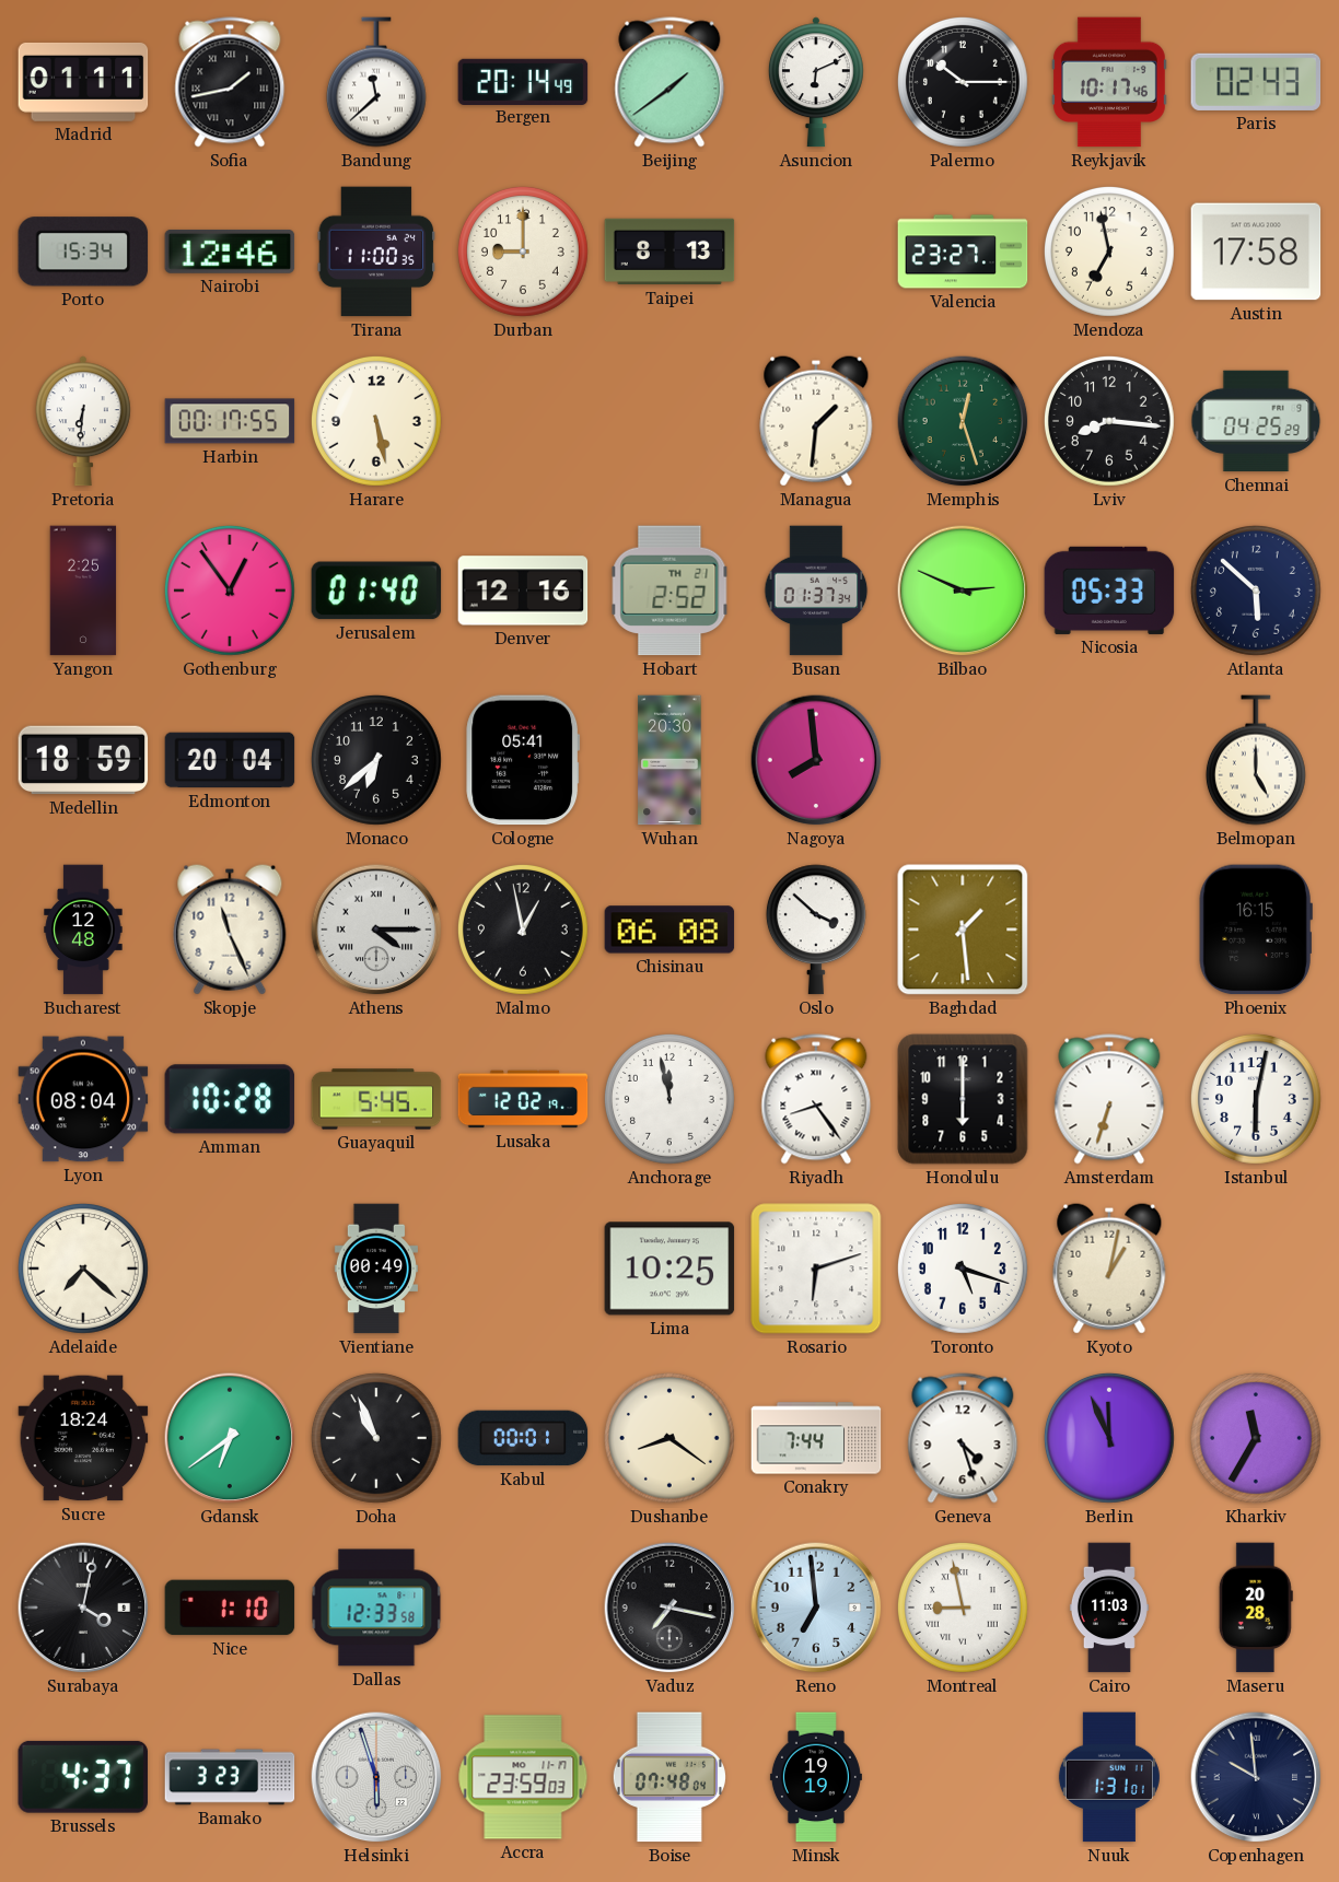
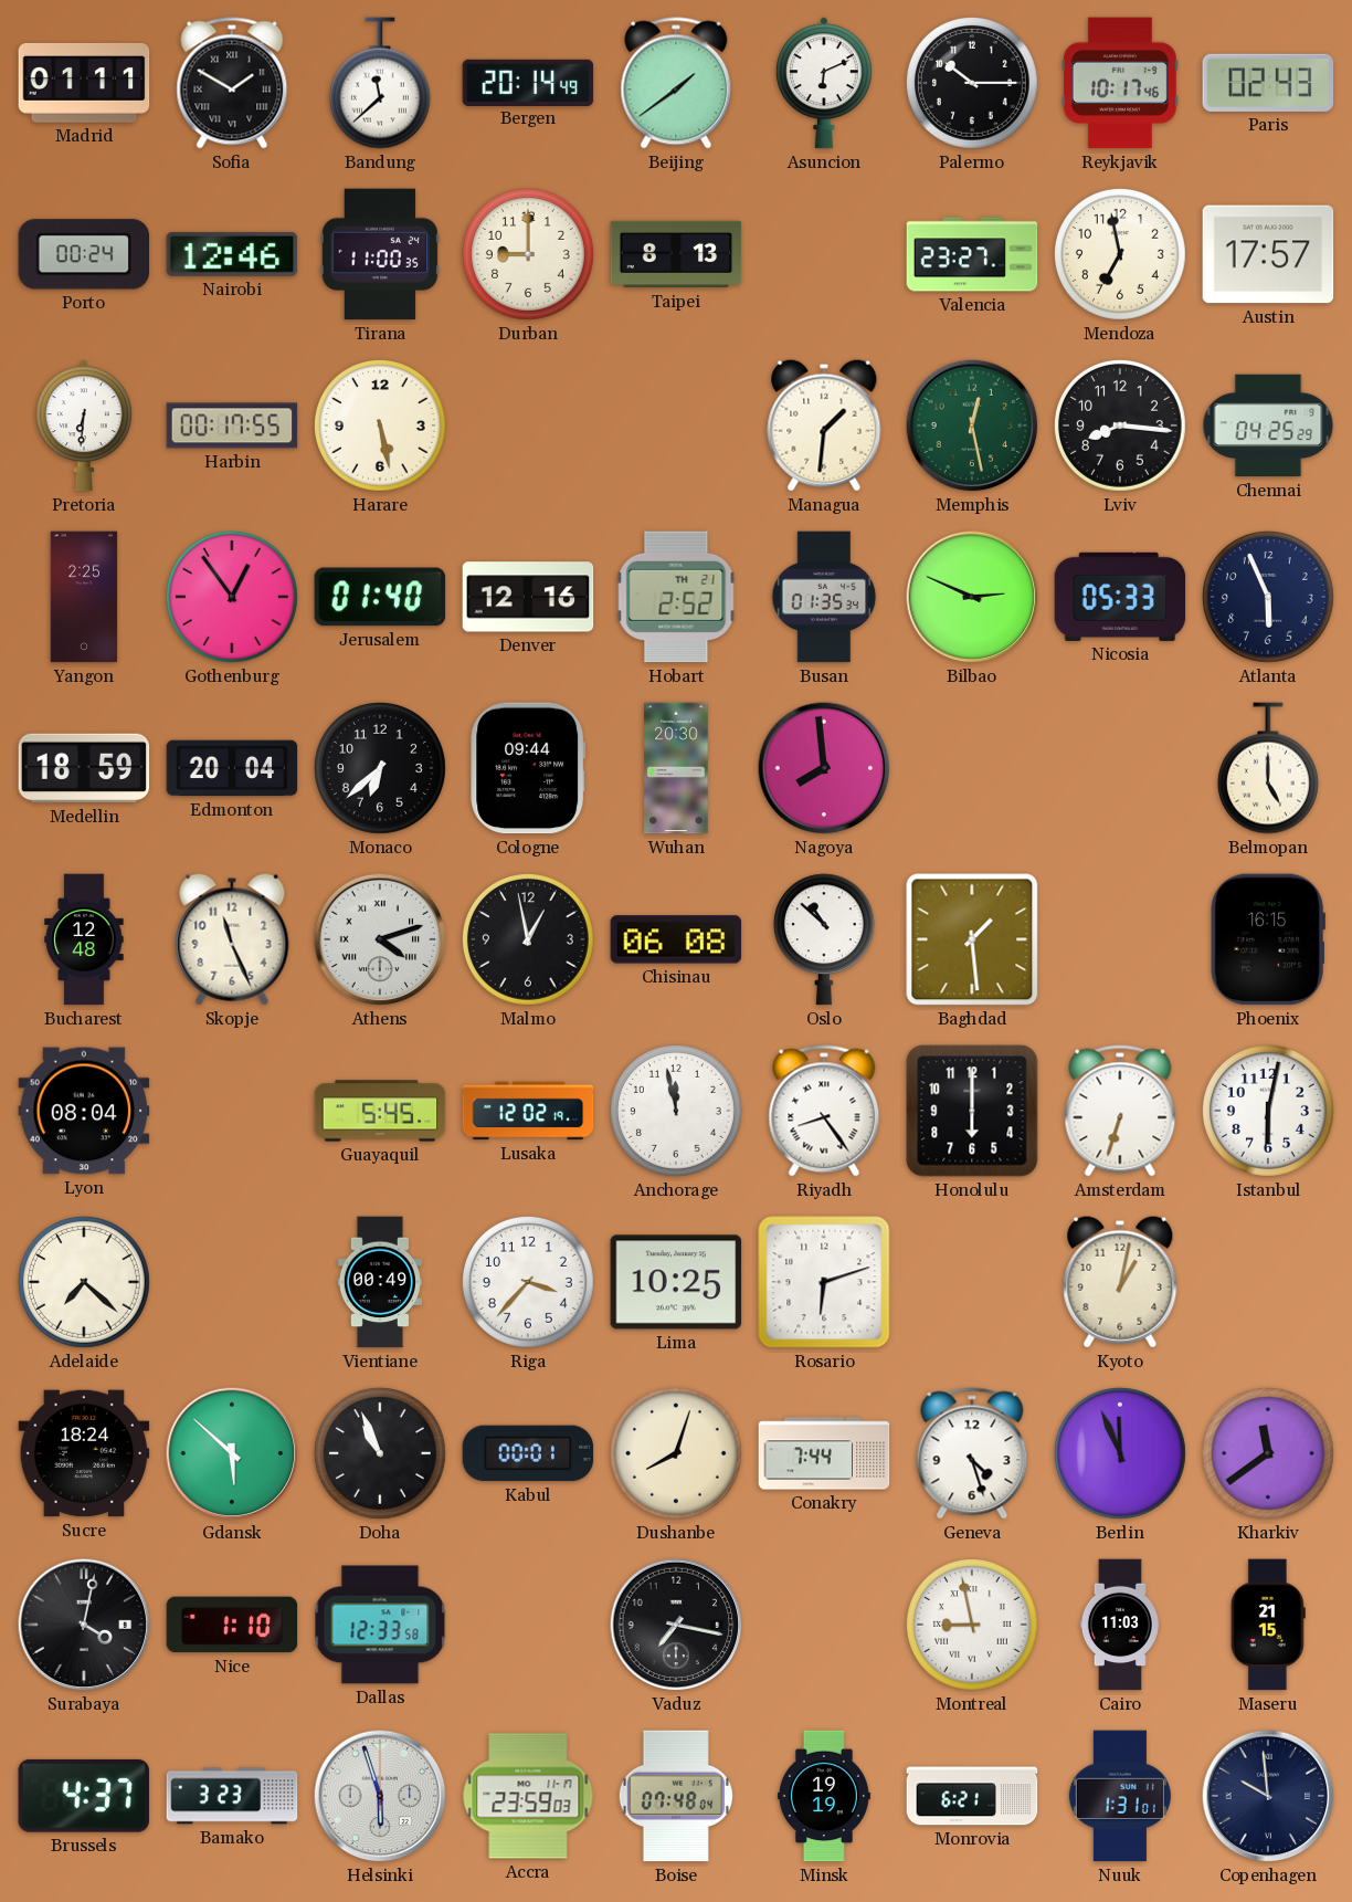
Sofia: 1:43 -> 1:50
Porto: 15:34 -> 00:24
Austin: 17:58 -> 17:57
Memphis: 12:27 -> 12:28
Busan: 01:37 -> 01:35
Atlanta: 5:52 -> 5:56
Cologne: 05:41 -> 09:44
Athens: 4:15 -> 4:12
Oslo: 3:52 -> 10:52
Amman: 10:28 -> none
Riga: none -> 3:37
Toronto: 5:18 -> none
Gdansk: 6:39 -> 5:52
Dushanbe: 8:21 -> 8:03
Kharkiv: 11:35 -> 11:39
Reno: 6:59 -> none
Maseru: 20:28 -> 21:15
Monrovia: none -> 6:21
